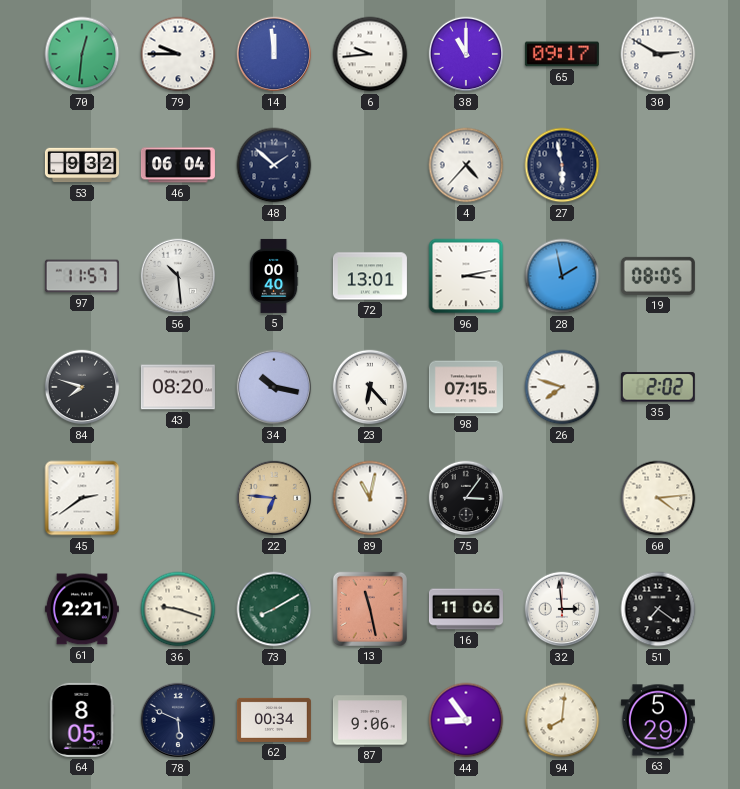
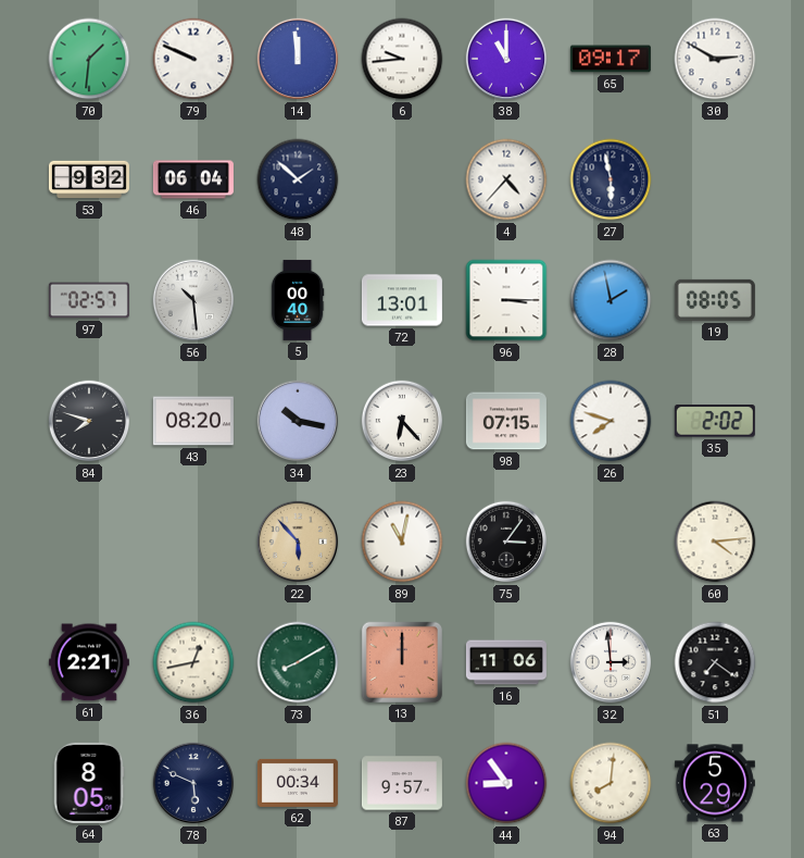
70: 12:31 -> 1:31
79: 9:45 -> 9:49
97: 11:57 -> 02:57
96: 3:13 -> 3:15
45: 2:39 -> none
22: 6:46 -> 5:53
36: 9:18 -> 12:43
13: 11:28 -> 12:00
87: 9:06 -> 9:57
